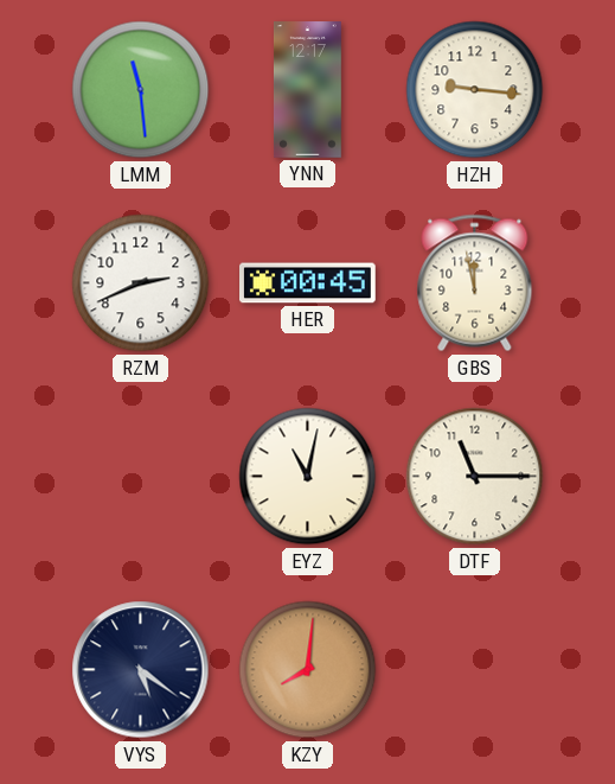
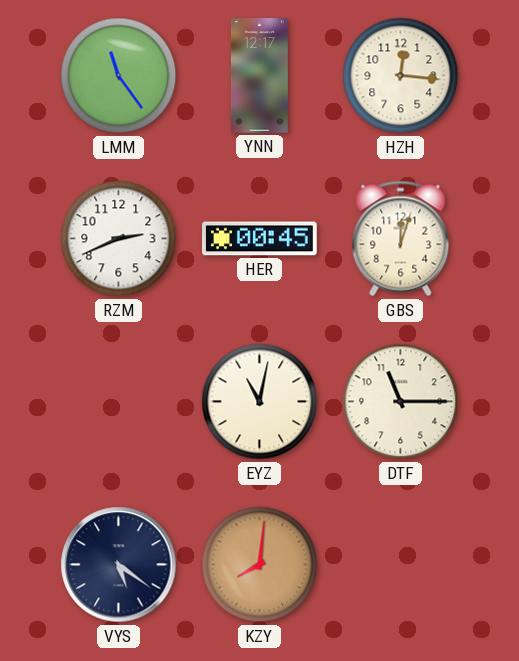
LMM: 11:29 -> 11:24
HZH: 9:16 -> 12:16
GBS: 11:58 -> 12:03
